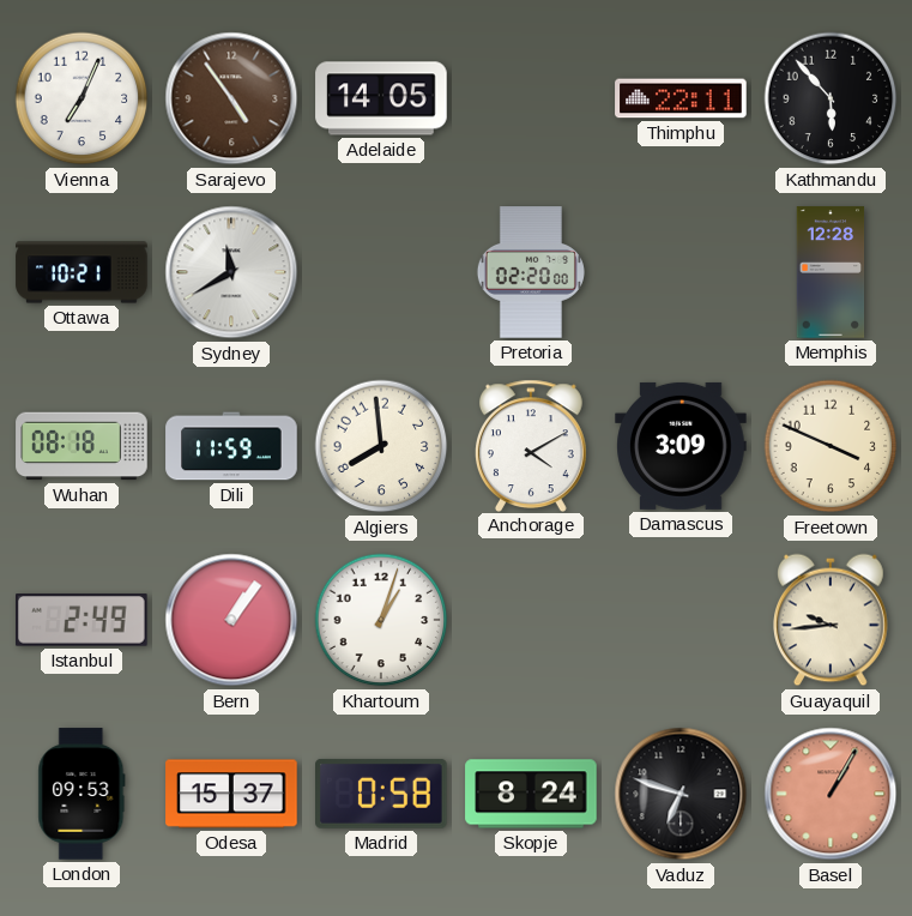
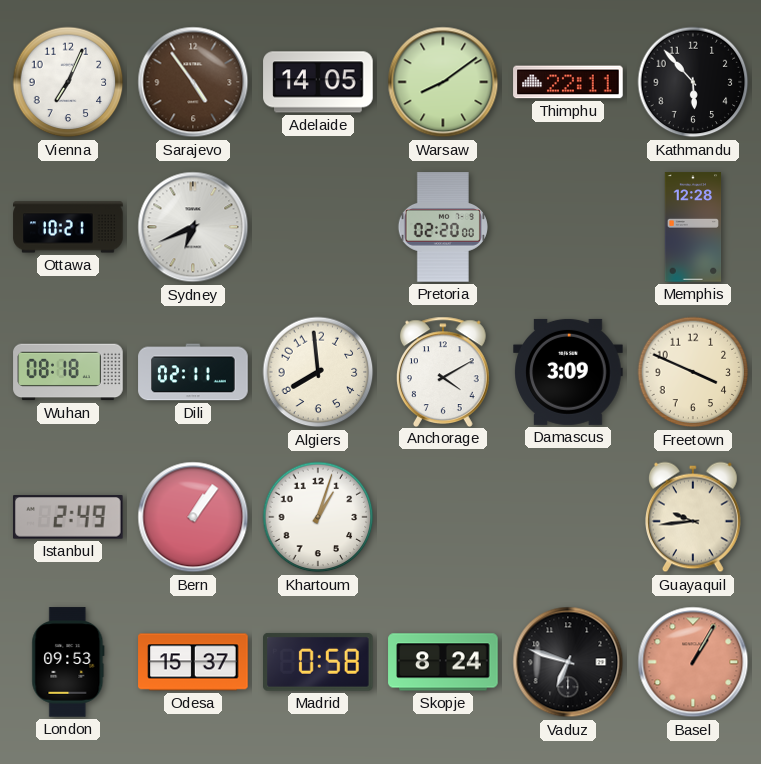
Warsaw: none -> 8:09
Sydney: 11:40 -> 6:41
Dili: 11:59 -> 02:11
